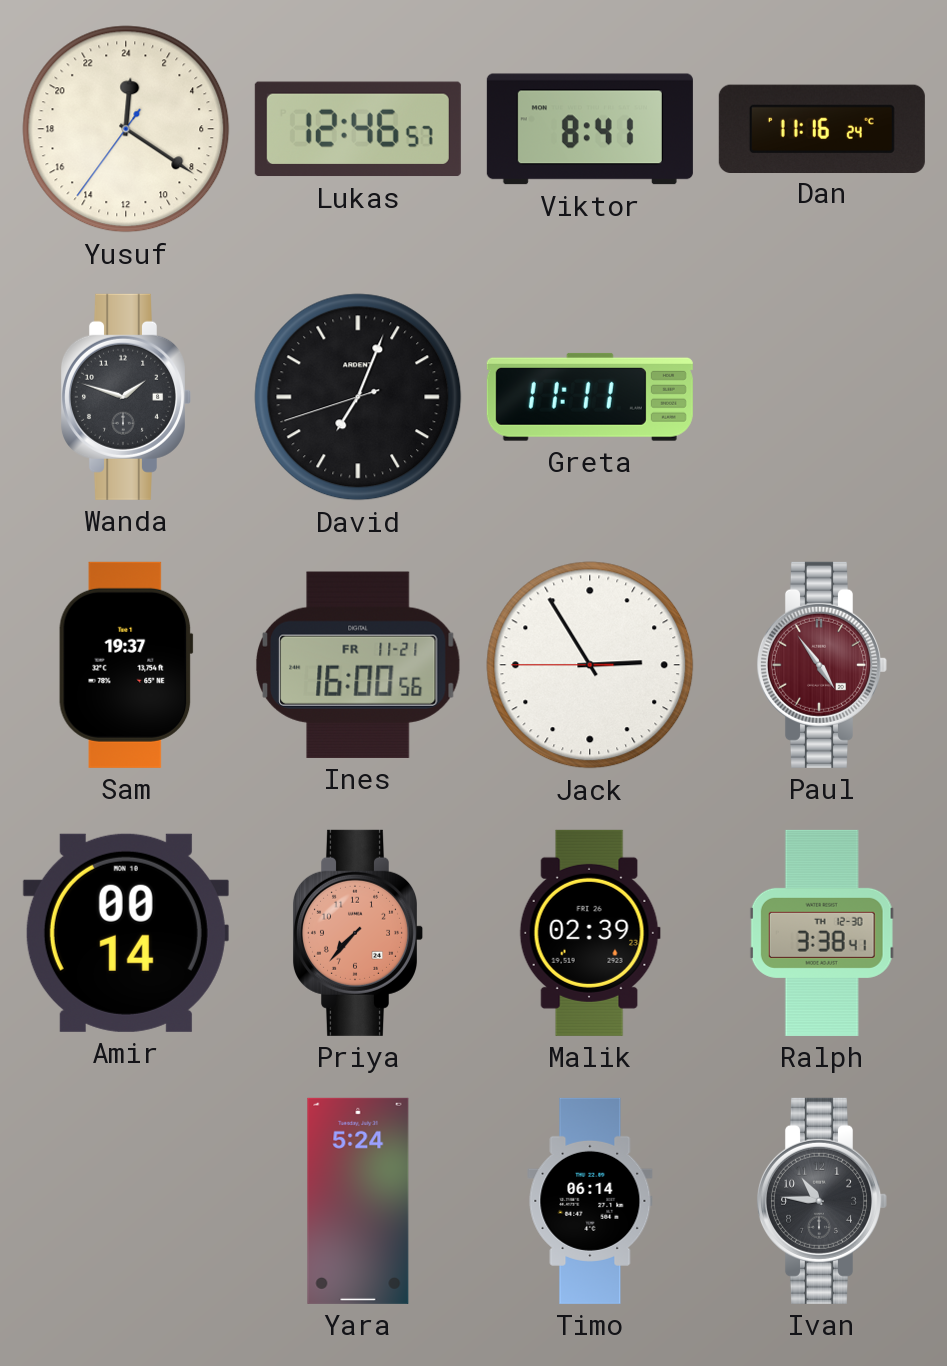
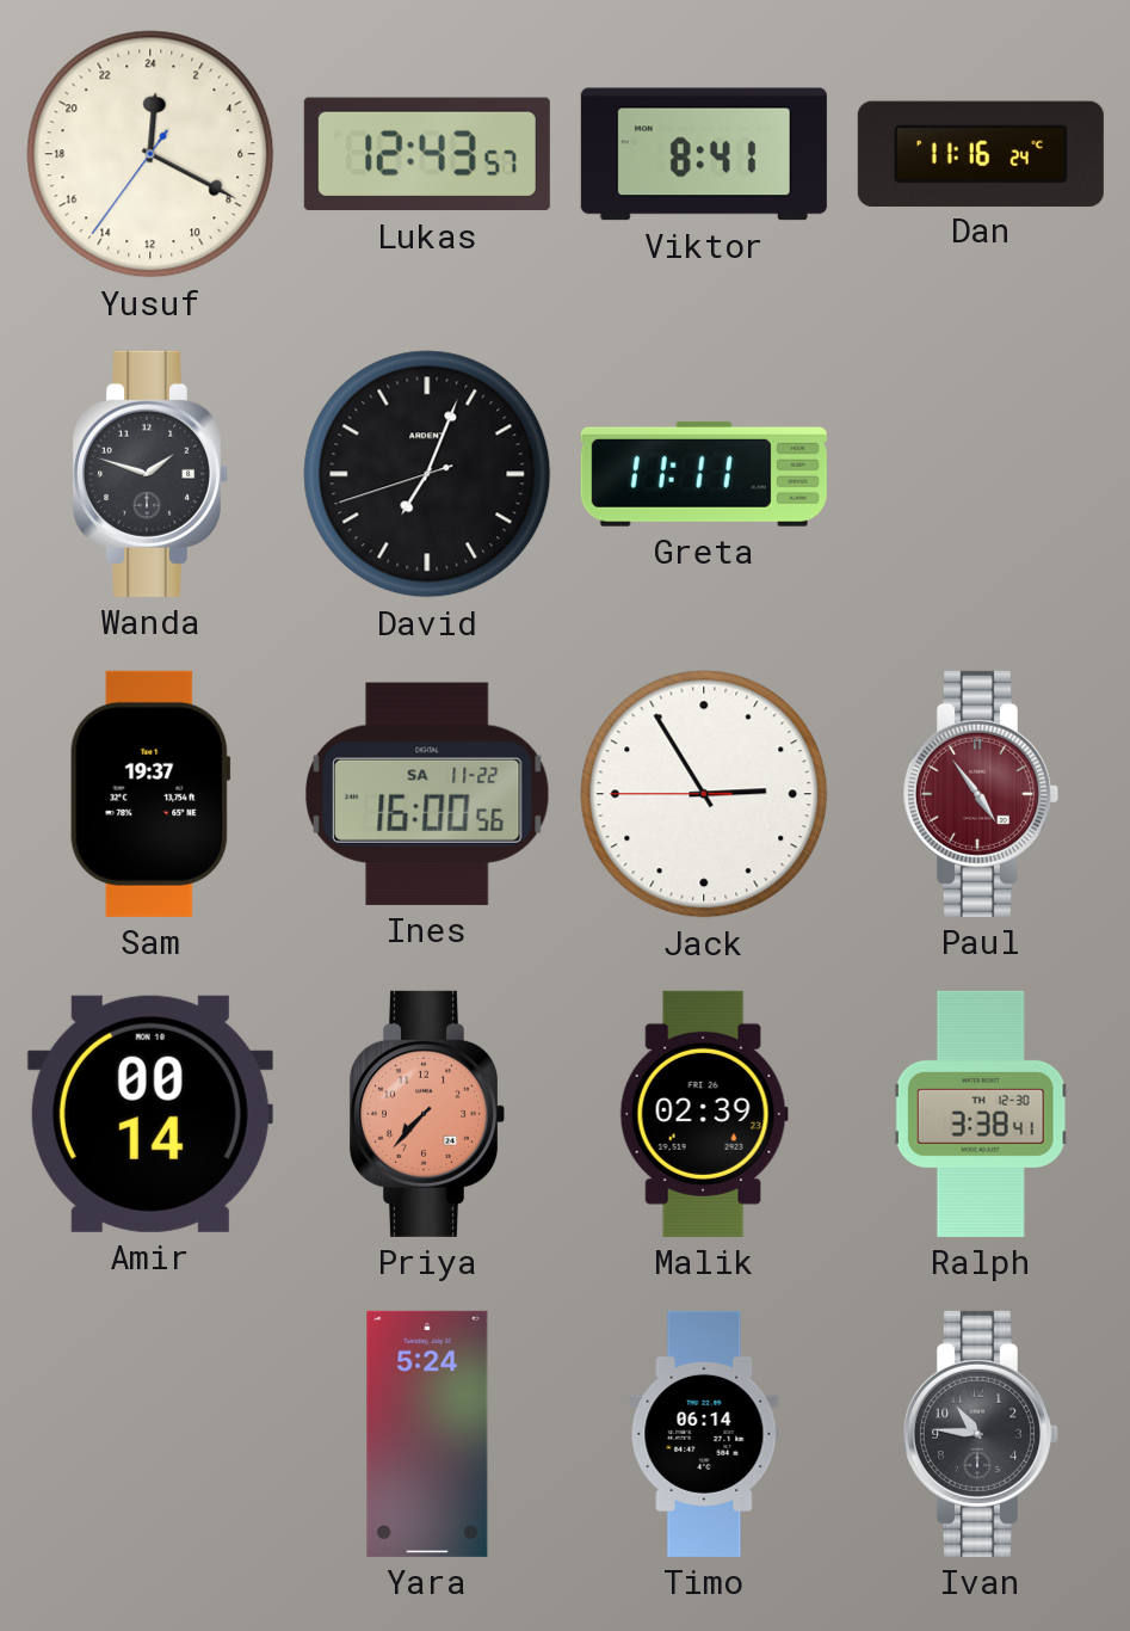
Yusuf: 0:20 -> 0:19
Lukas: 12:46 -> 12:43
Ines date: FR 11-21 -> SA 11-22
